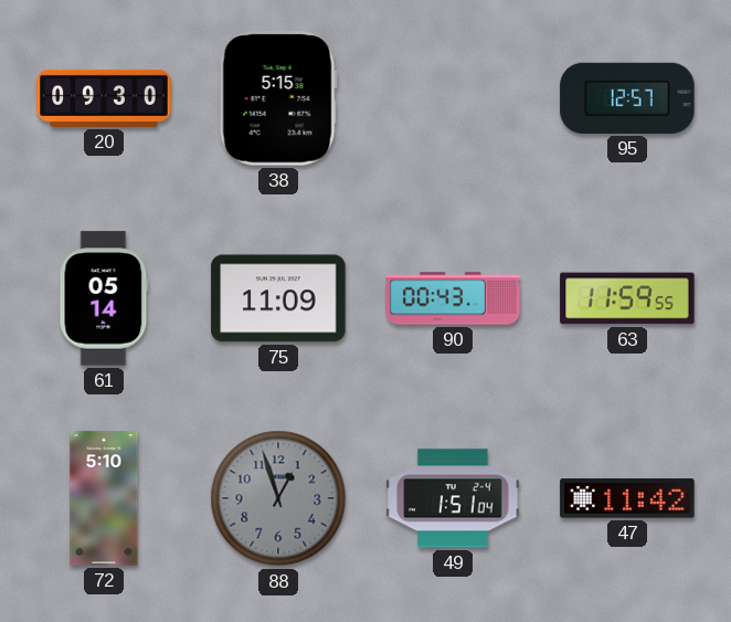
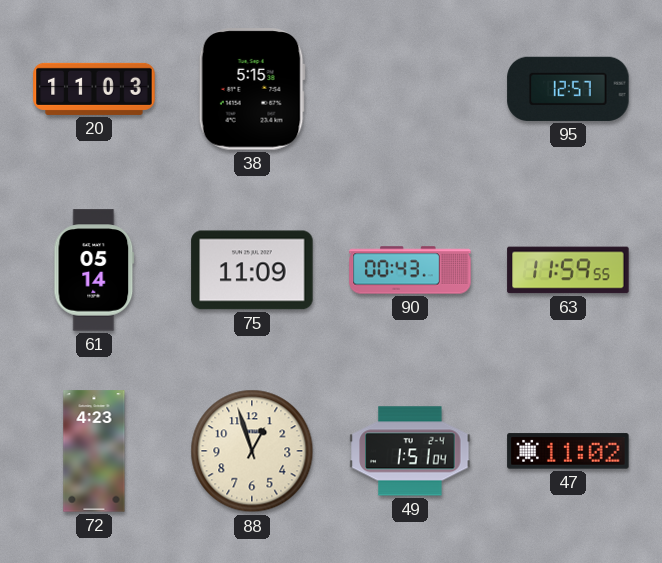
20: 09:30 -> 11:03
72: 5:10 -> 4:23
88 dial: grey -> cream
47: 11:42 -> 11:02
